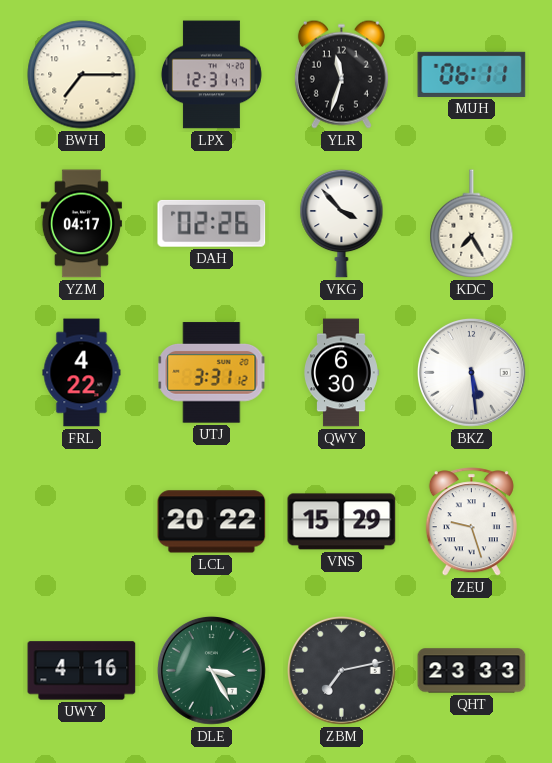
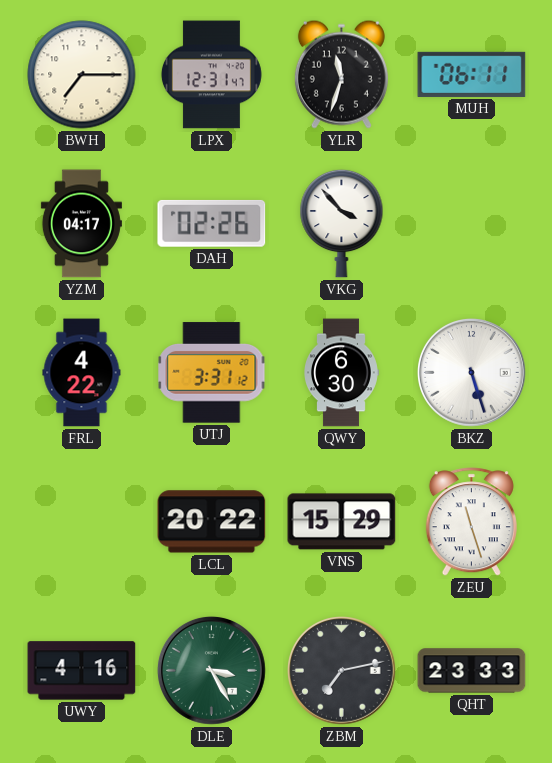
KDC: 7:25 -> none
BKZ: 5:29 -> 5:27
ZEU: 9:27 -> 11:27
